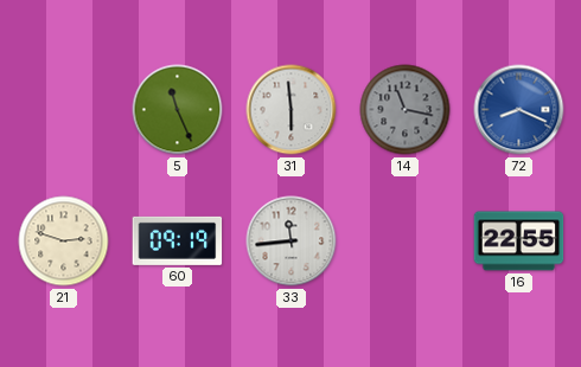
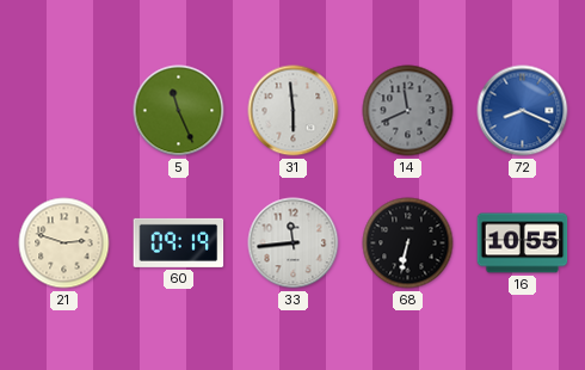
14: 11:17 -> 11:41
68: none -> 6:32
16: 22:55 -> 10:55
